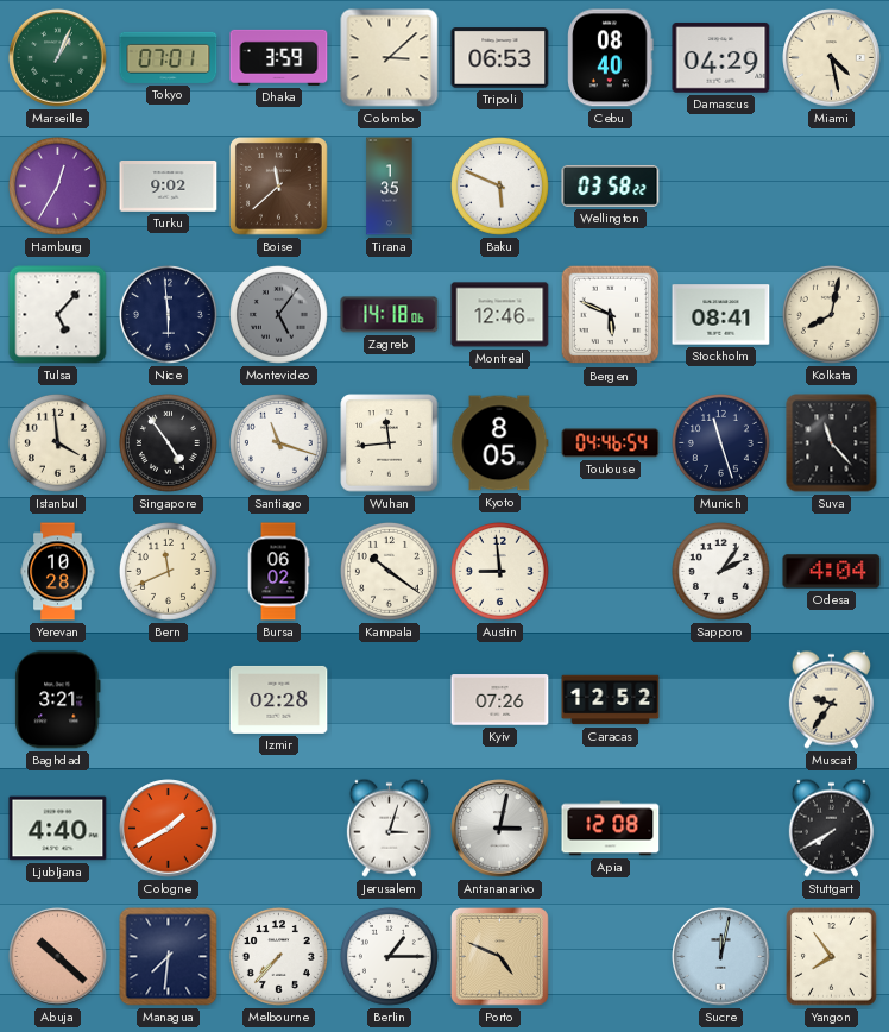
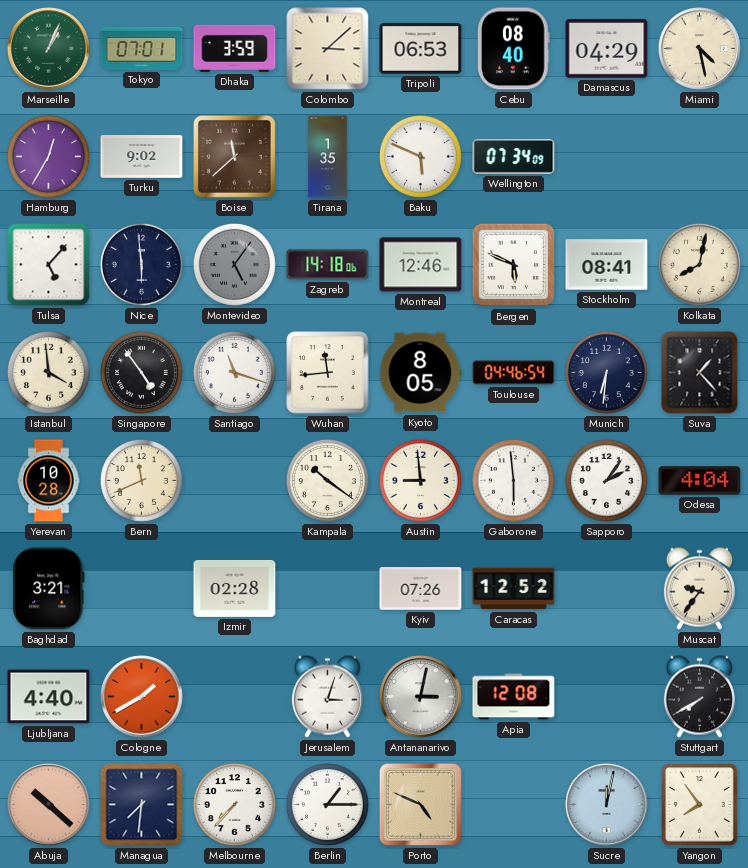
Wellington: 03:58 -> 07:34
Munich: 11:27 -> 6:31
Suva: 11:23 -> 1:23
Bursa: 06:02 -> none
Gaborone: none -> 5:59
